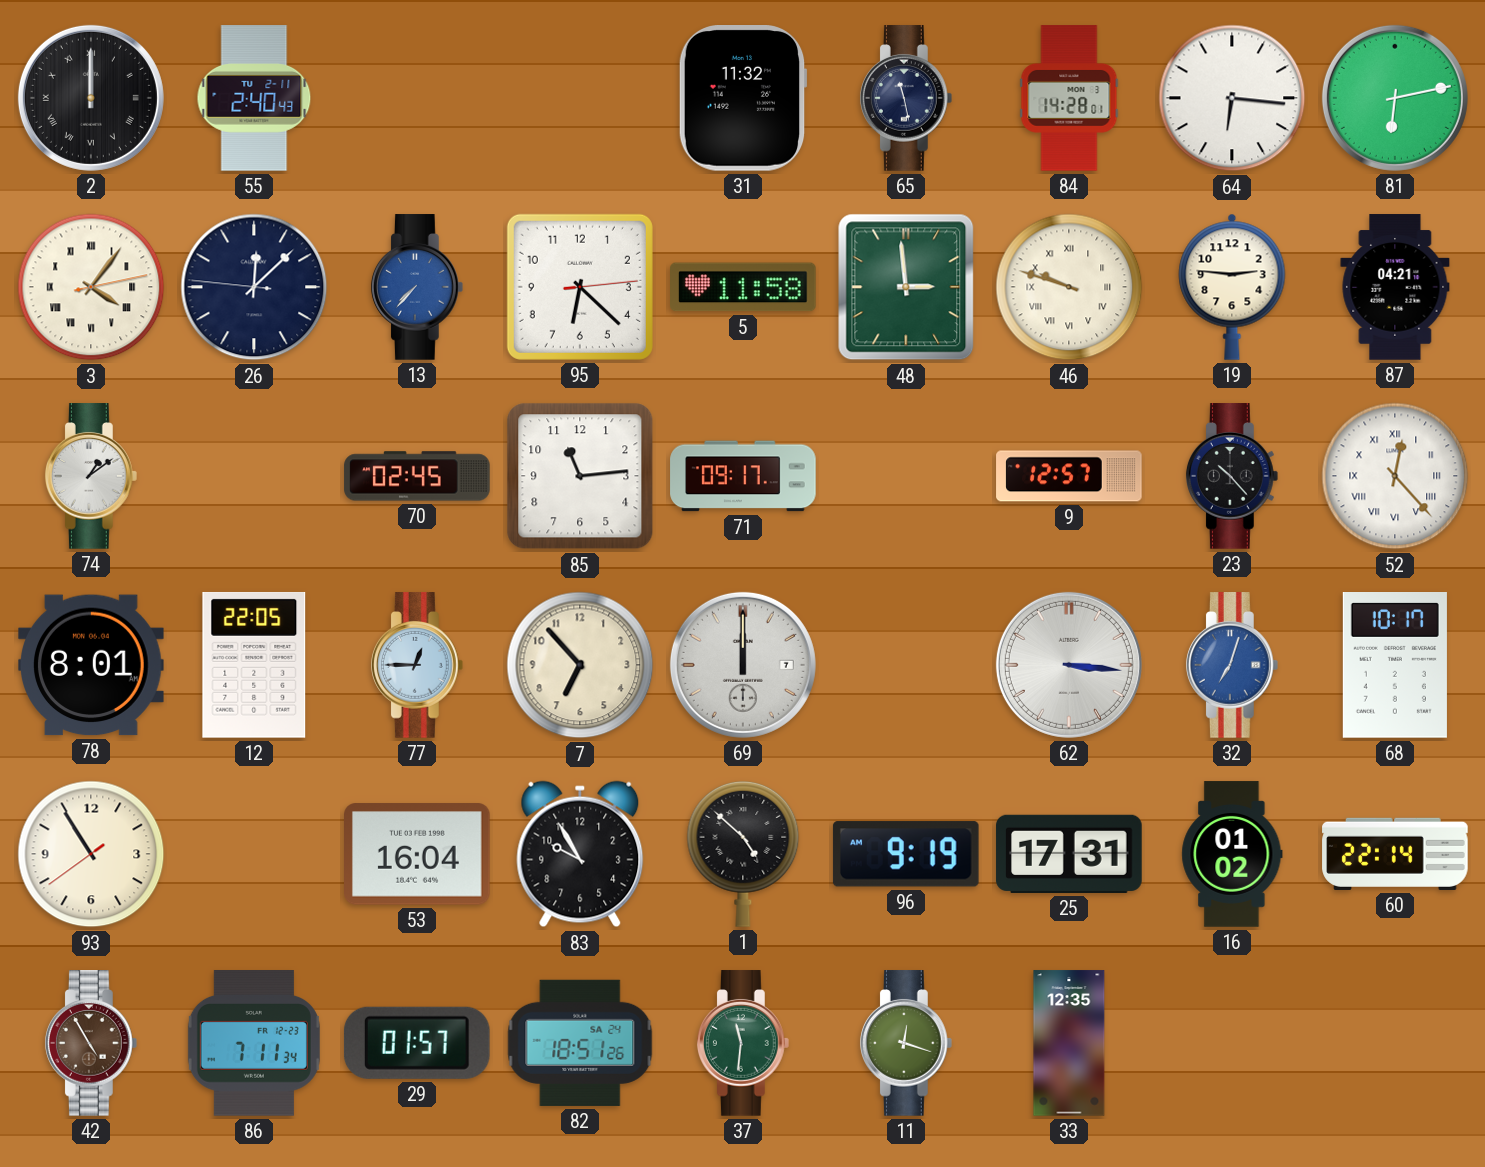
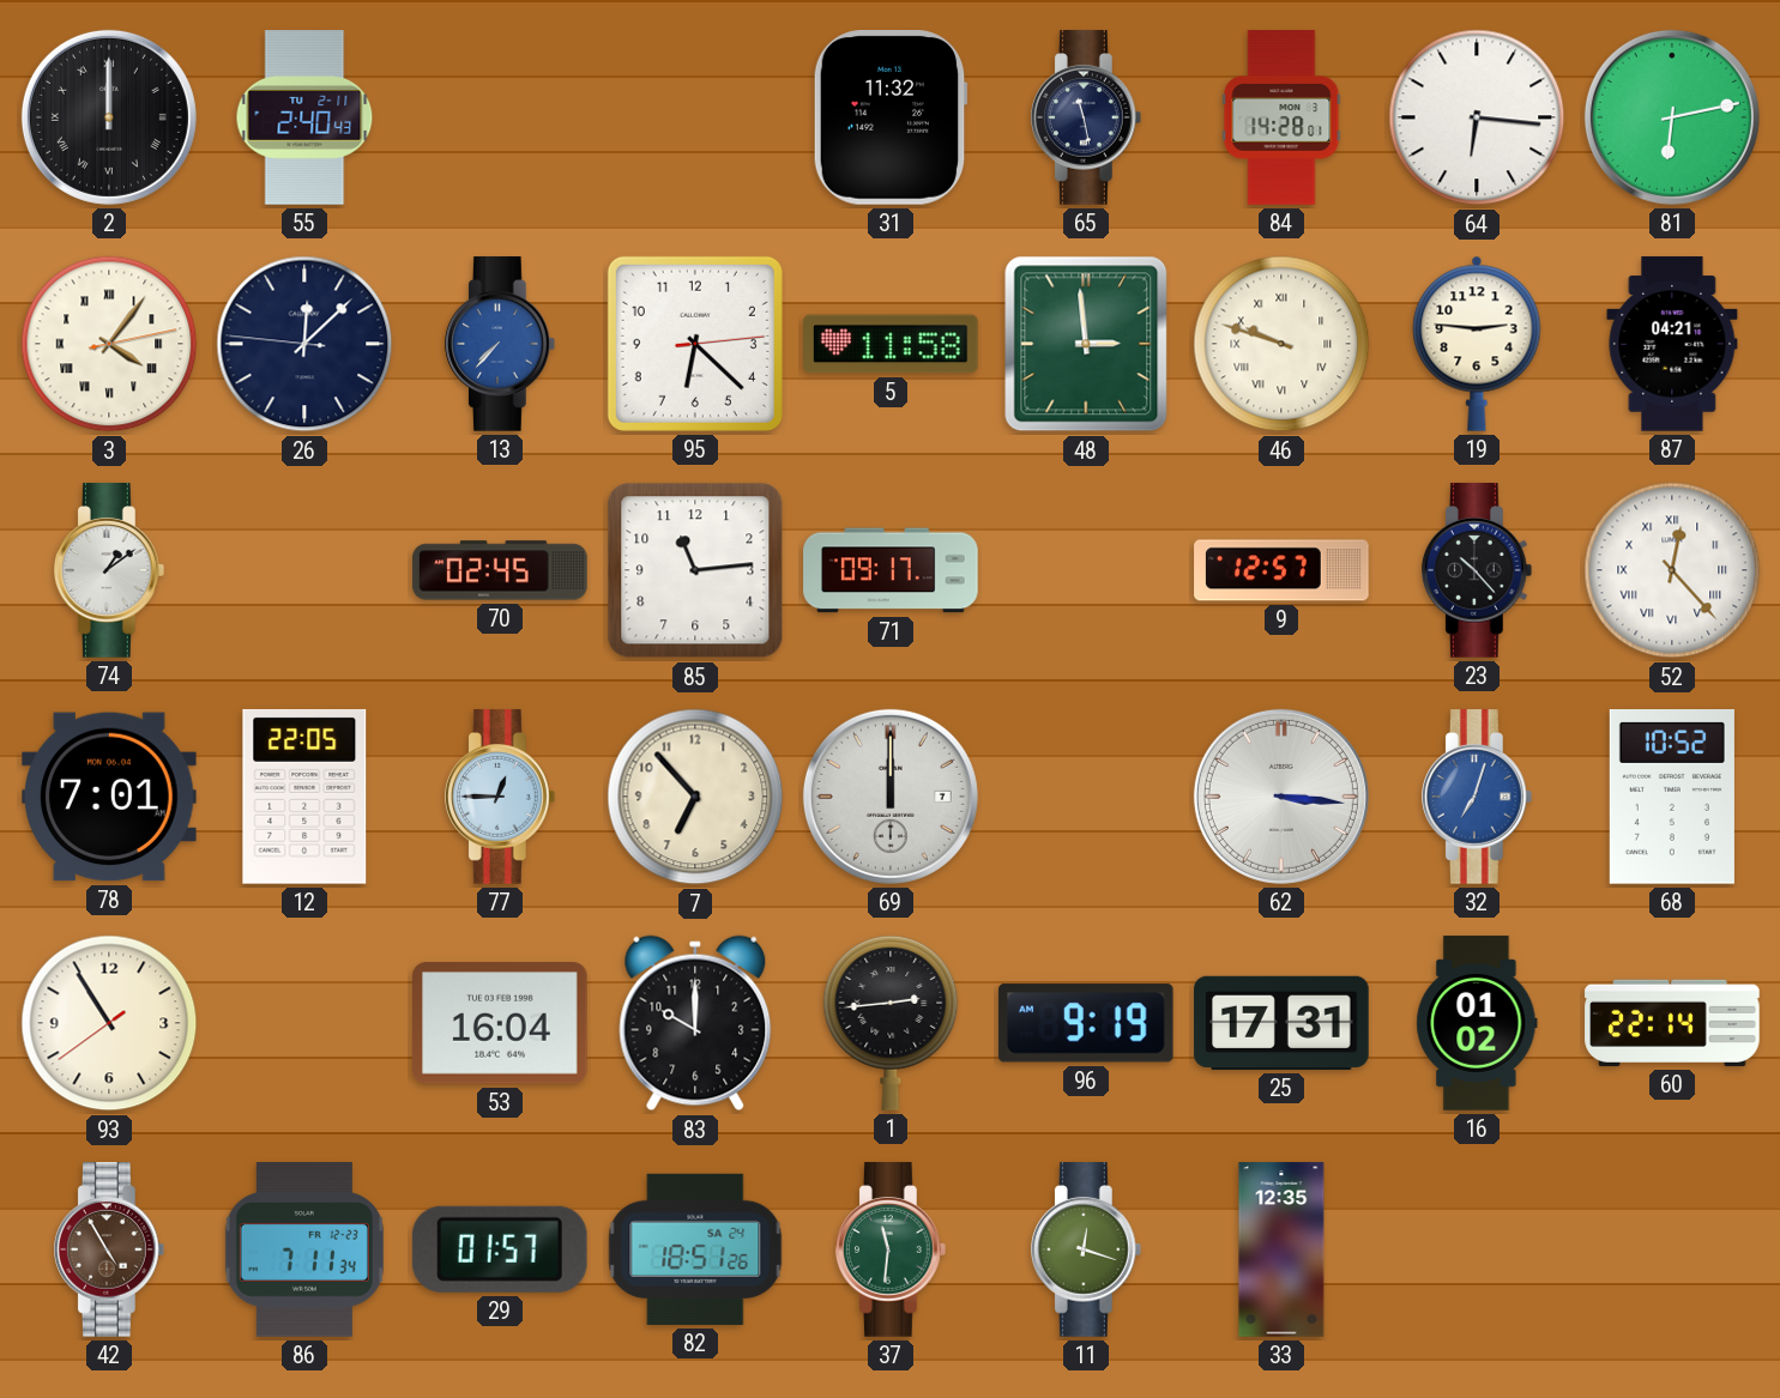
78: 8:01 -> 7:01
68: 10:17 -> 10:52
83: 9:55 -> 10:00
1: 4:52 -> 2:44
